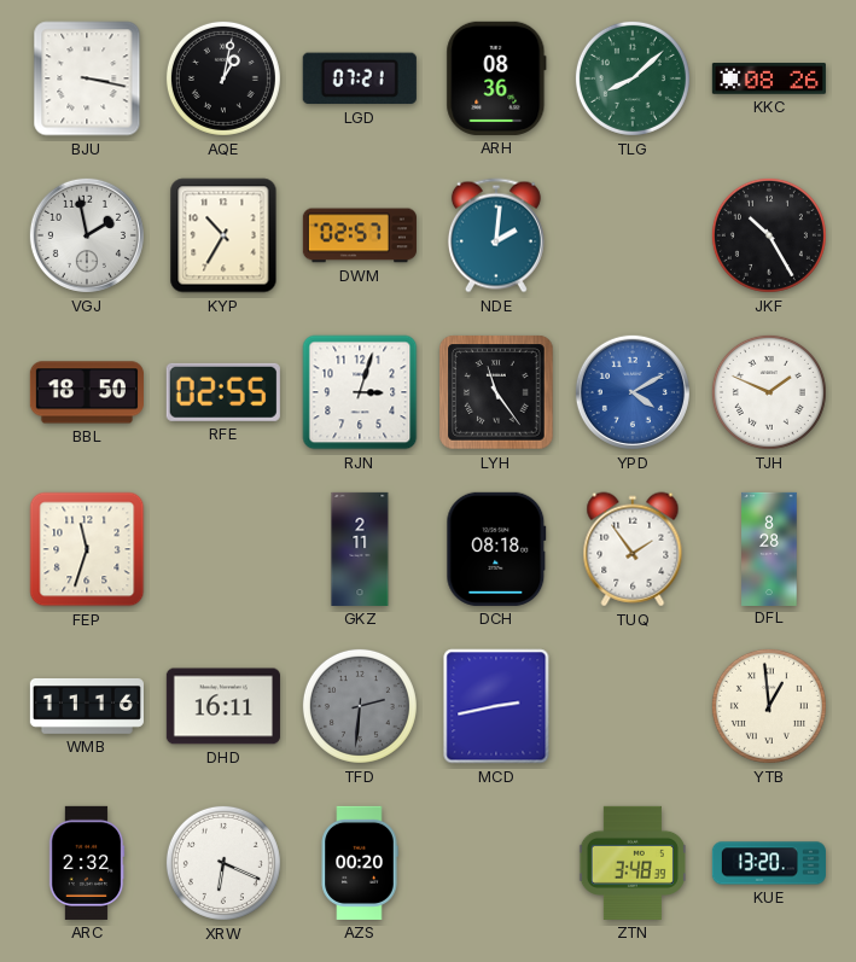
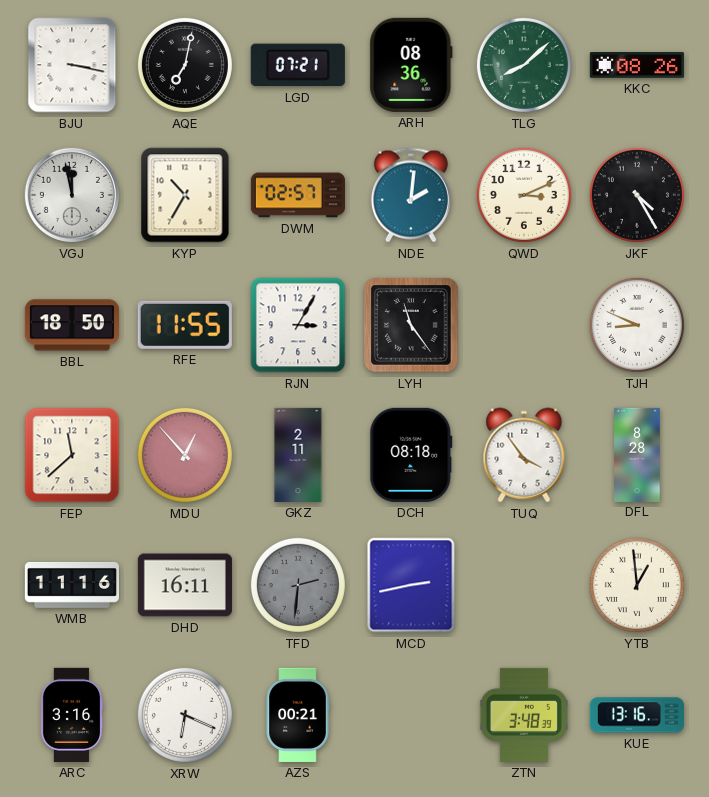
AQE: 1:02 -> 7:02
VGJ: 1:58 -> 11:58
QWD: none -> 3:11
JKF: 10:25 -> 4:25
RFE: 02:55 -> 11:55
RJN: 3:03 -> 3:05
YPD: 4:10 -> none
TJH: 1:49 -> 8:49
FEP: 11:33 -> 11:38
MDU: none -> 12:53
TUQ: 1:54 -> 3:54
ARC: 2:32 -> 3:16
AZS: 00:20 -> 00:21
KUE: 13:20 -> 13:16
